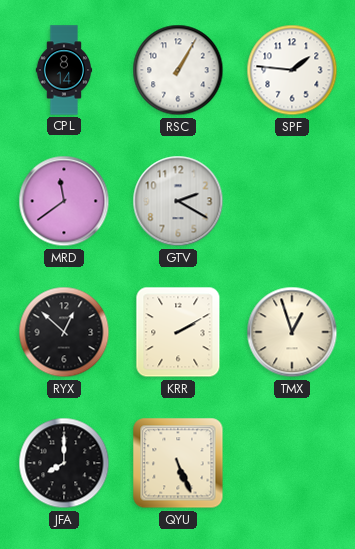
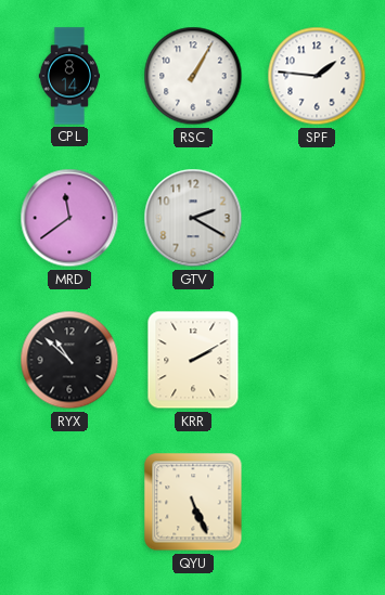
RYX: 12:52 -> 10:52
TMX: 12:57 -> none
JFA: 8:00 -> none
